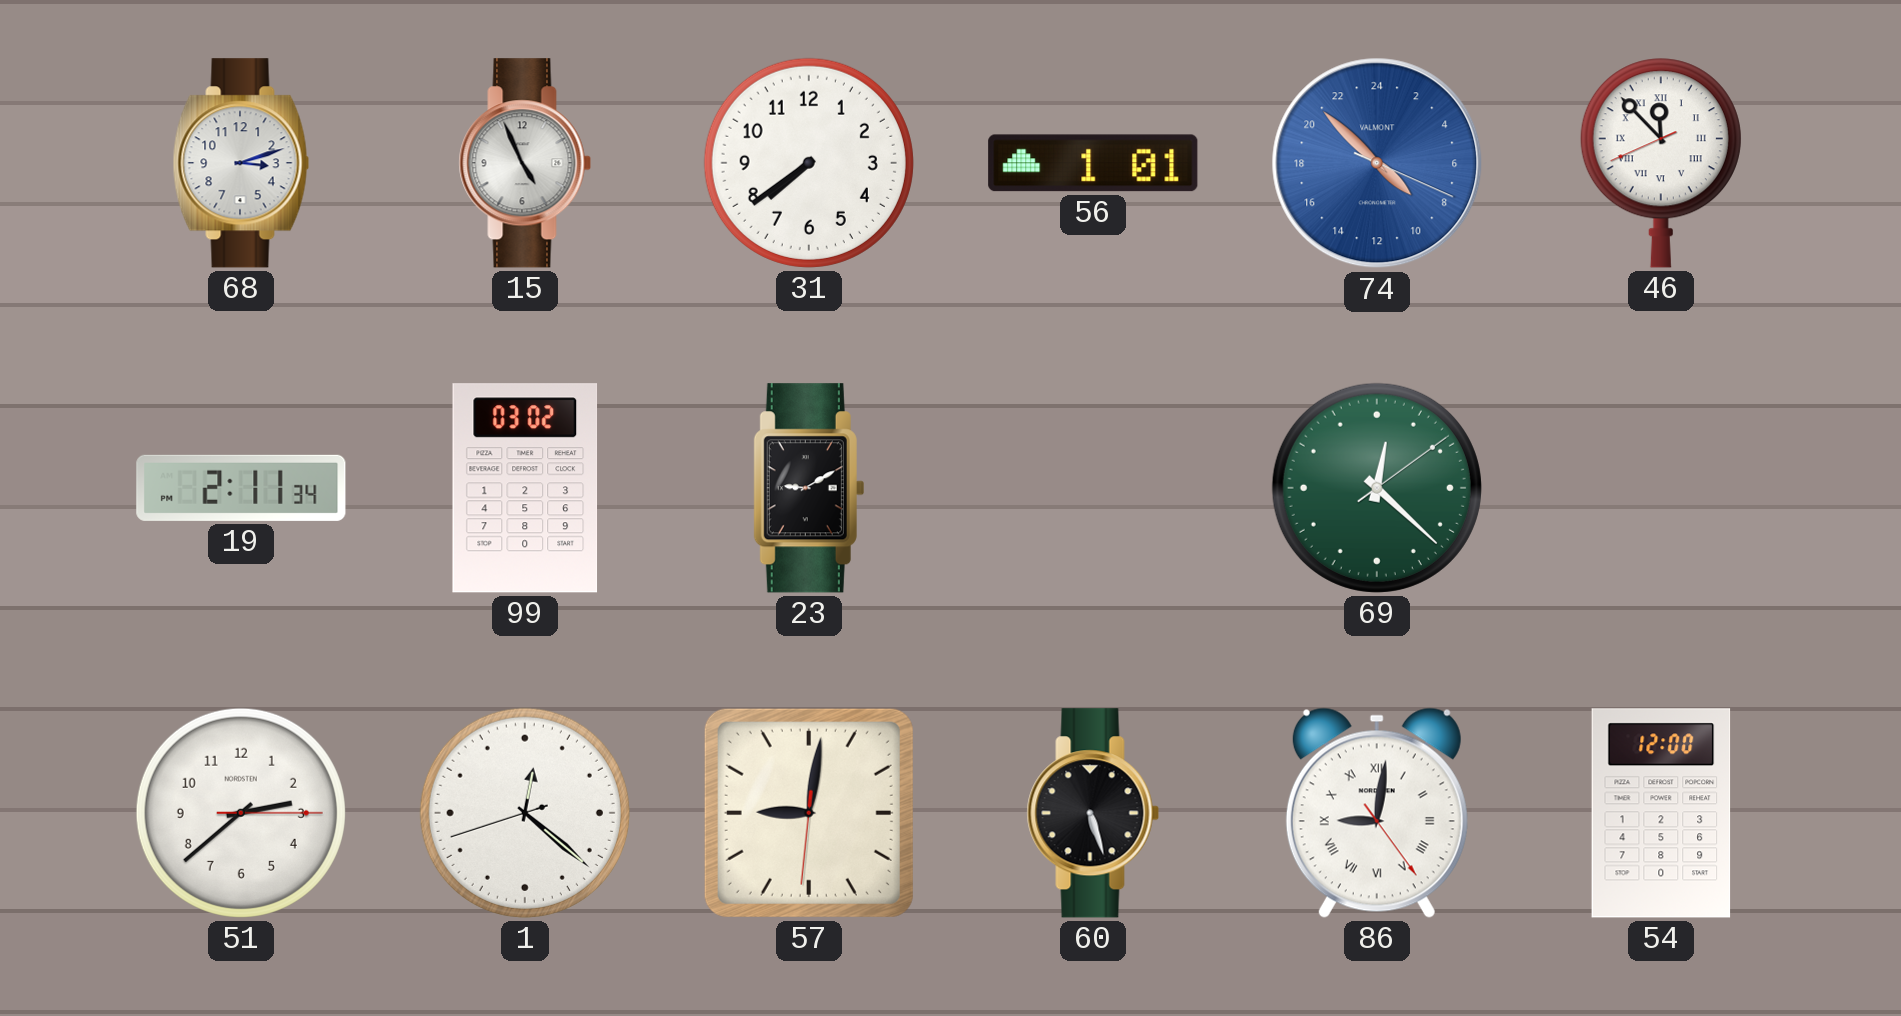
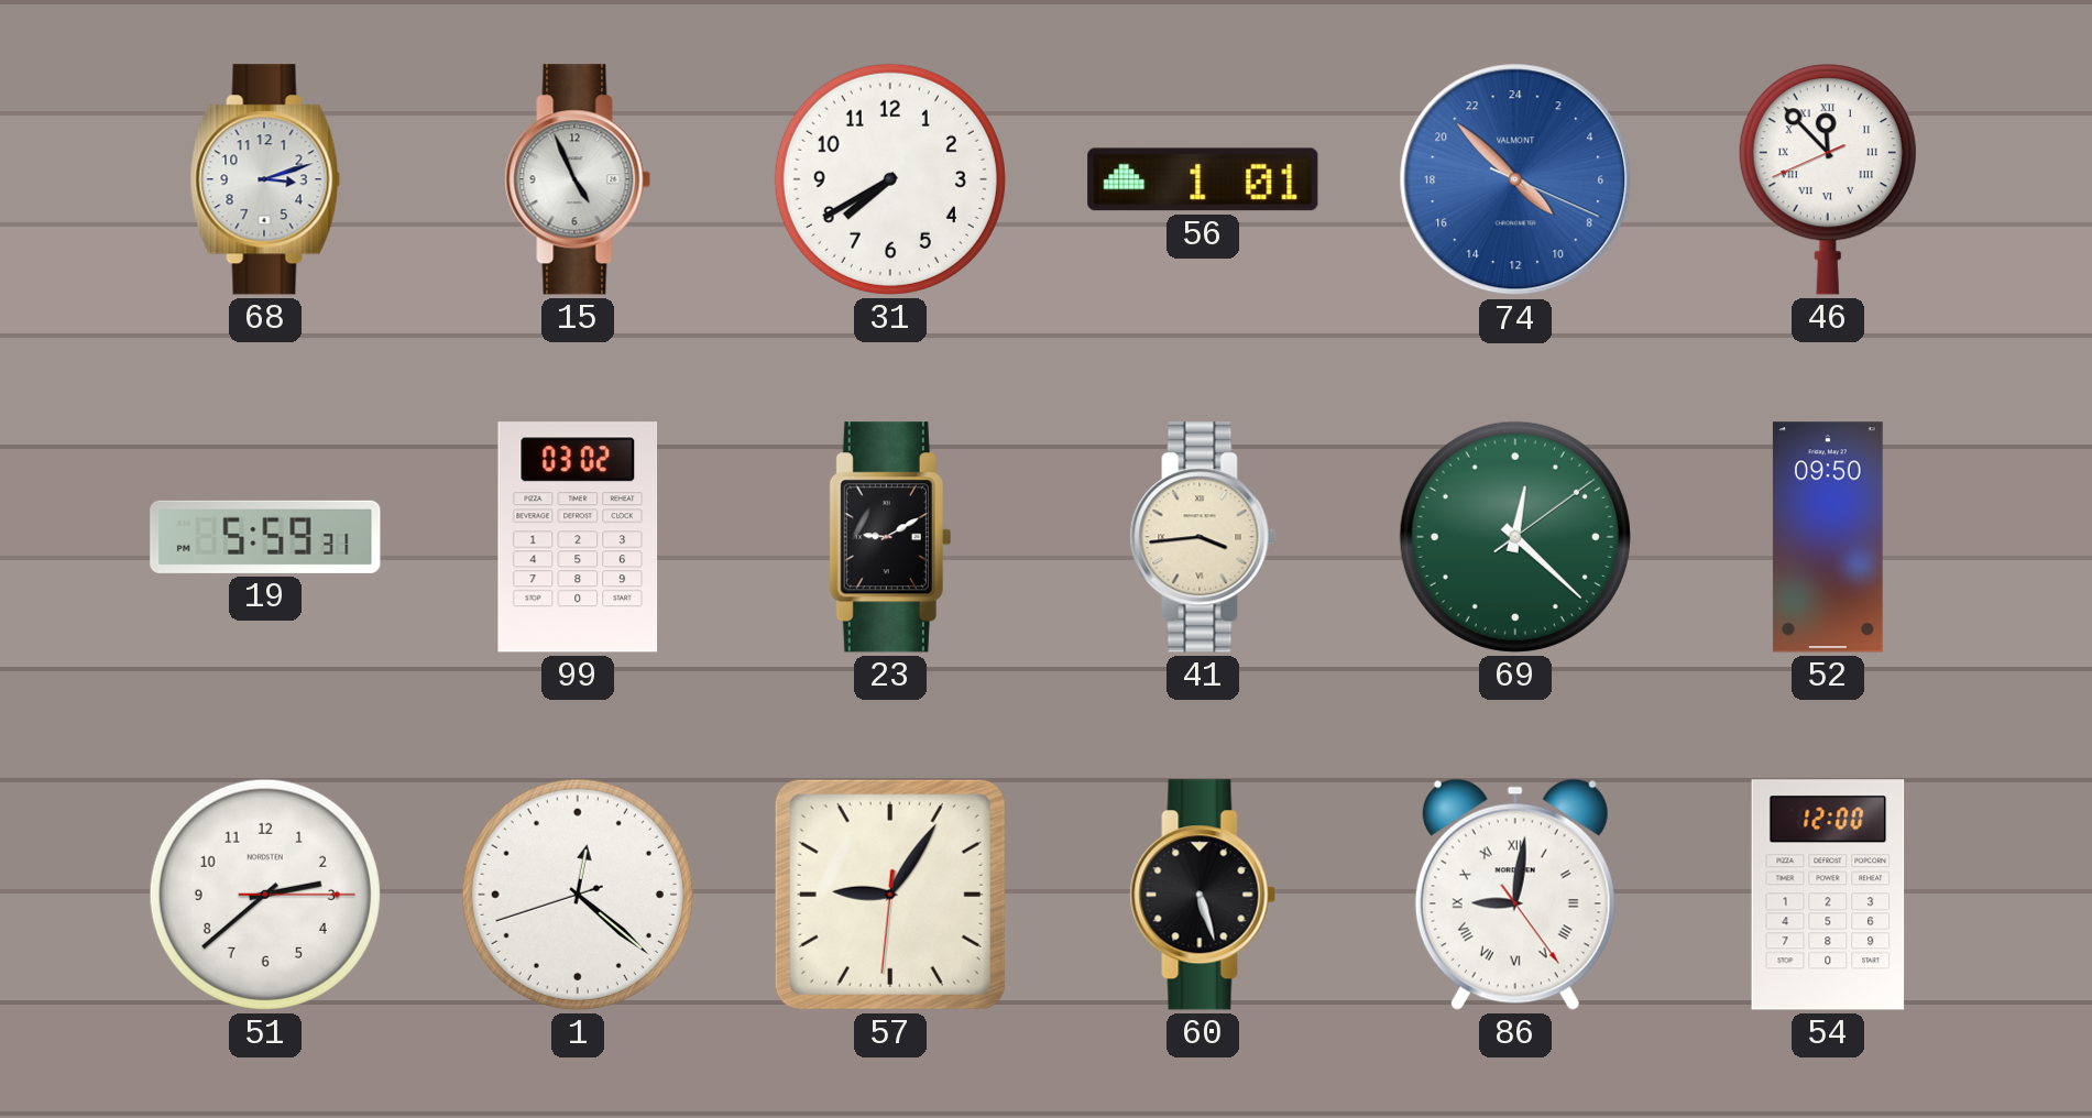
31: 7:39 -> 7:40
19: 2:11 -> 5:59
41: none -> 3:44
52: none -> 09:50
57: 9:01 -> 9:05
